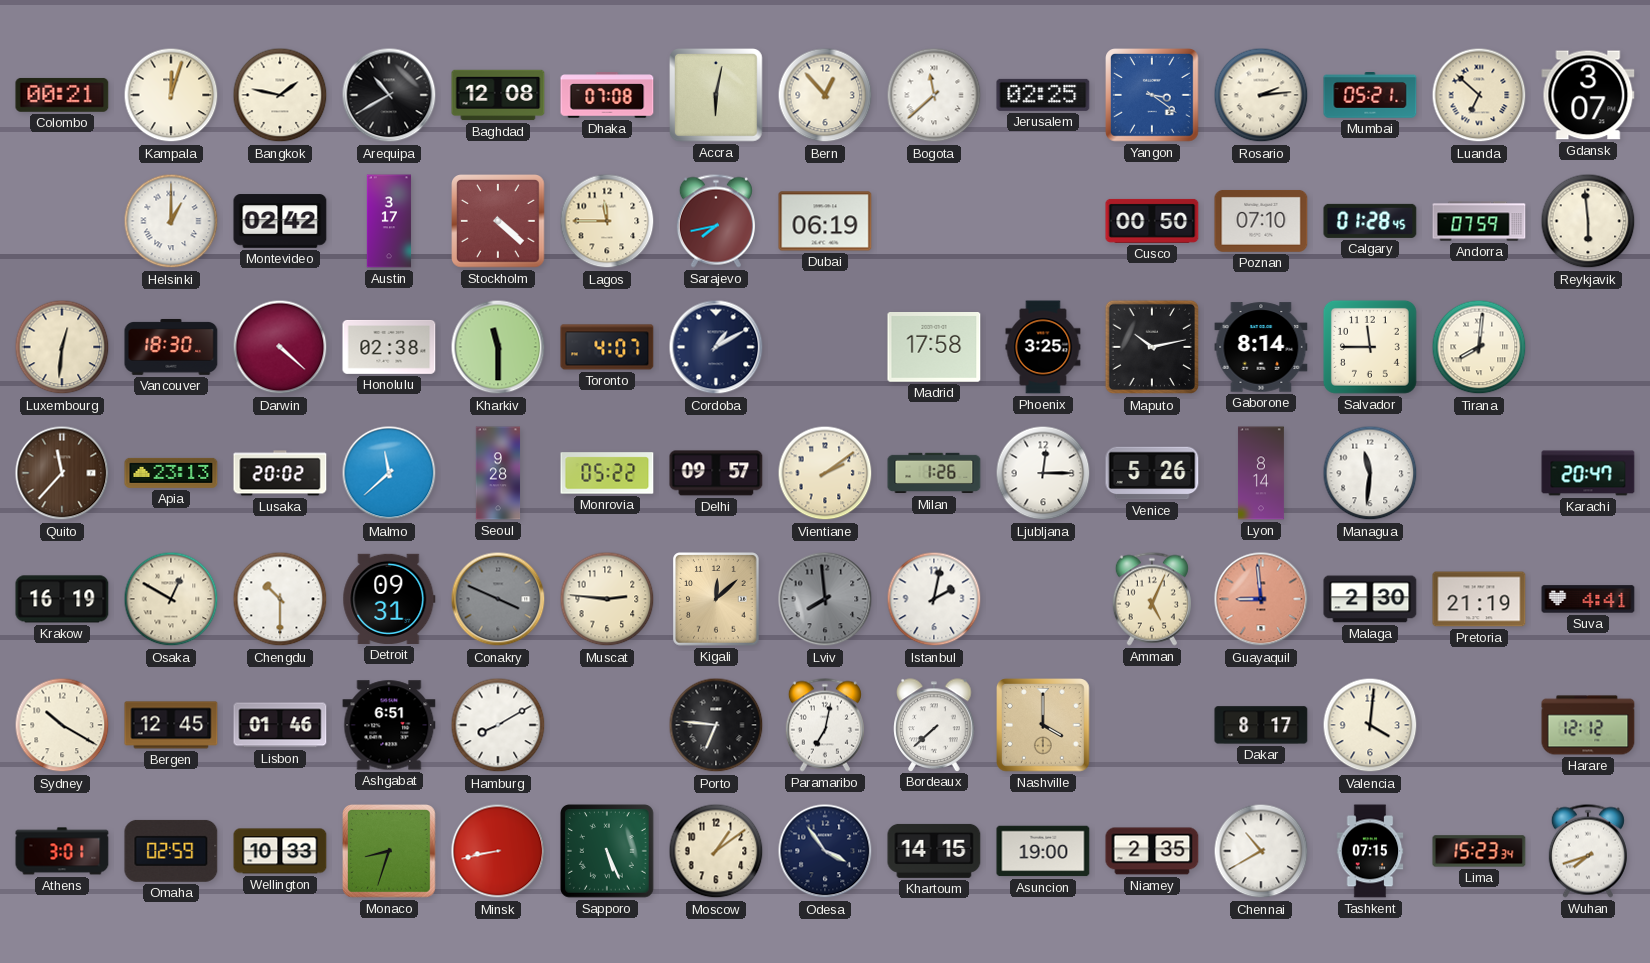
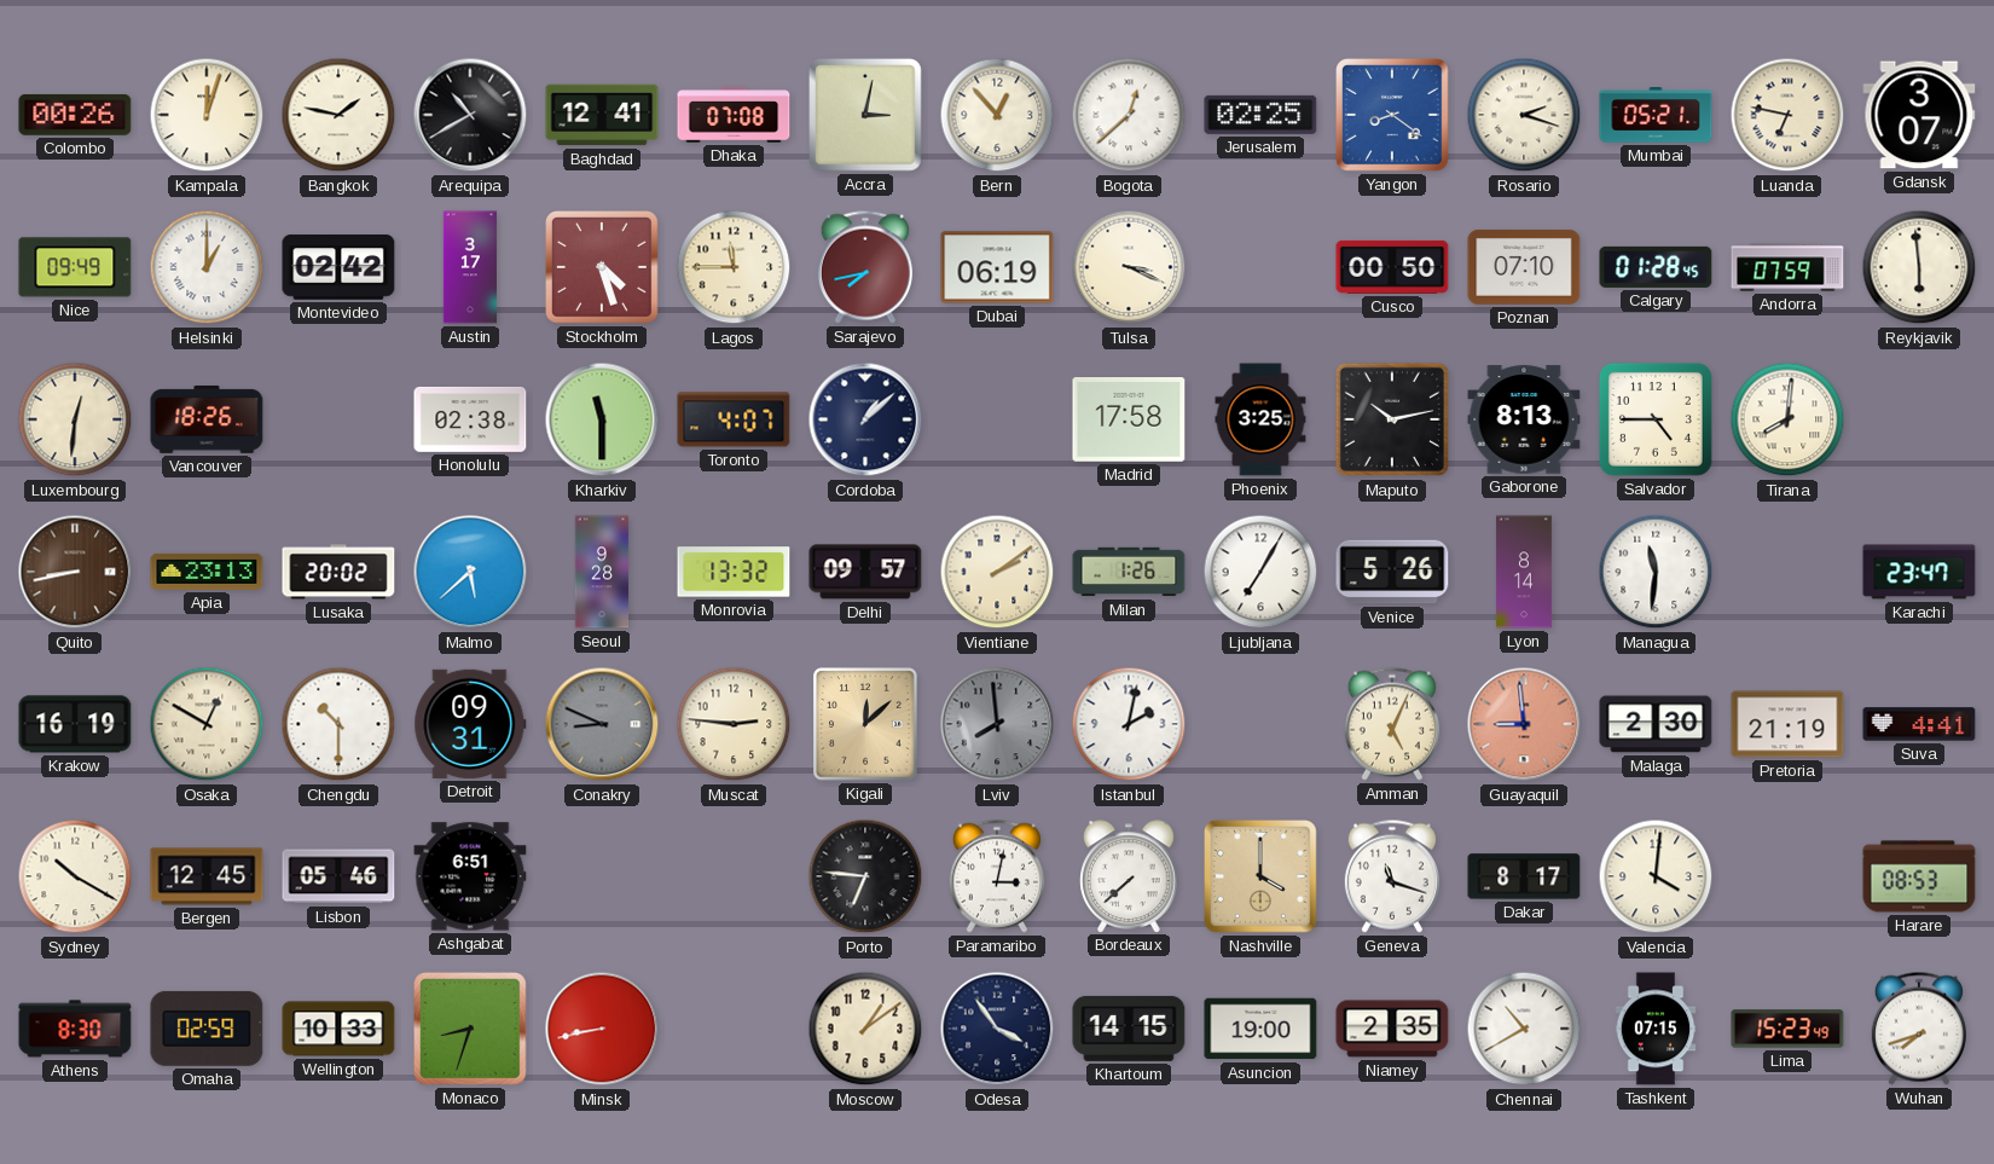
Colombo: 00:21 -> 00:26
Baghdad: 12:08 -> 12:41
Accra: 6:02 -> 3:02
Bogota: 11:38 -> 12:38
Yangon: 3:21 -> 8:21
Rosario: 2:14 -> 2:18
Luanda: 6:52 -> 6:47
Nice: none -> 09:49
Stockholm: 4:22 -> 4:27
Tulsa: none -> 3:19
Vancouver: 18:30 -> 18:26
Darwin: 4:22 -> none
Cordoba: 1:10 -> 1:08
Gaborone: 8:14 -> 8:13
Salvador: 11:45 -> 4:45
Quito: 11:37 -> 8:43
Malmo: 11:38 -> 5:38
Monrovia: 05:22 -> 13:32
Ljubljana: 12:15 -> 7:05
Karachi: 20:47 -> 23:47
Conakry: 3:49 -> 8:49
Lisbon: 01:46 -> 05:46
Hamburg: 8:10 -> none
Paramaribo: 7:02 -> 3:02
Geneva: none -> 11:18
Harare: 12:12 -> 08:53
Athens: 3:01 -> 8:30
Sapporo: 5:26 -> none
Lima: 15:23:34 -> 15:23:49
